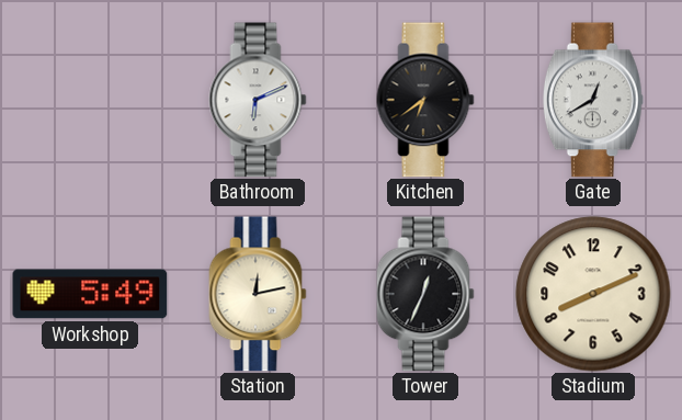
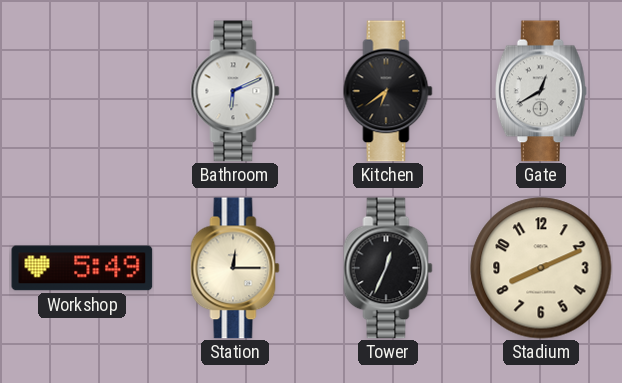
Station: 12:13 -> 12:15
